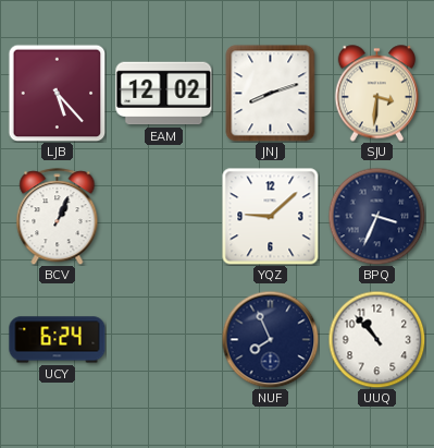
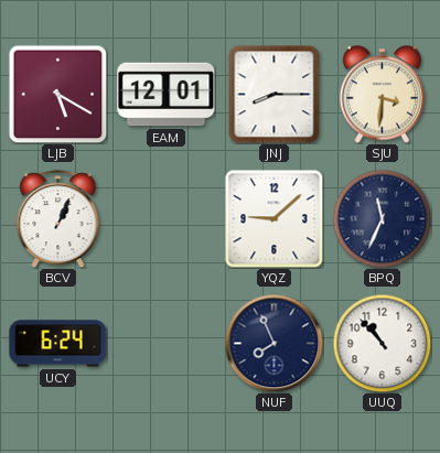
LJB: 5:23 -> 5:20
EAM: 12:02 -> 12:01
JNJ: 8:12 -> 8:15
BPQ: 3:34 -> 11:34
